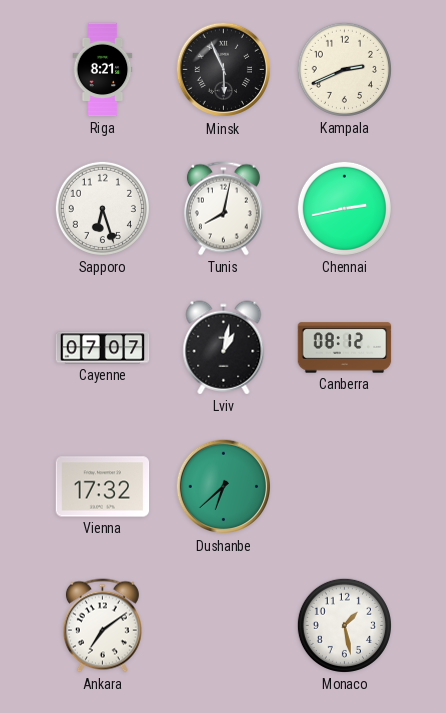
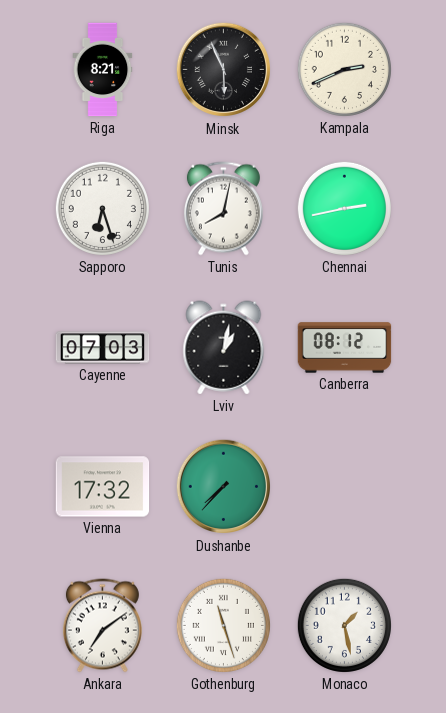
Cayenne: 07:07 -> 07:03
Dushanbe: 6:38 -> 7:37
Gothenburg: none -> 11:27
